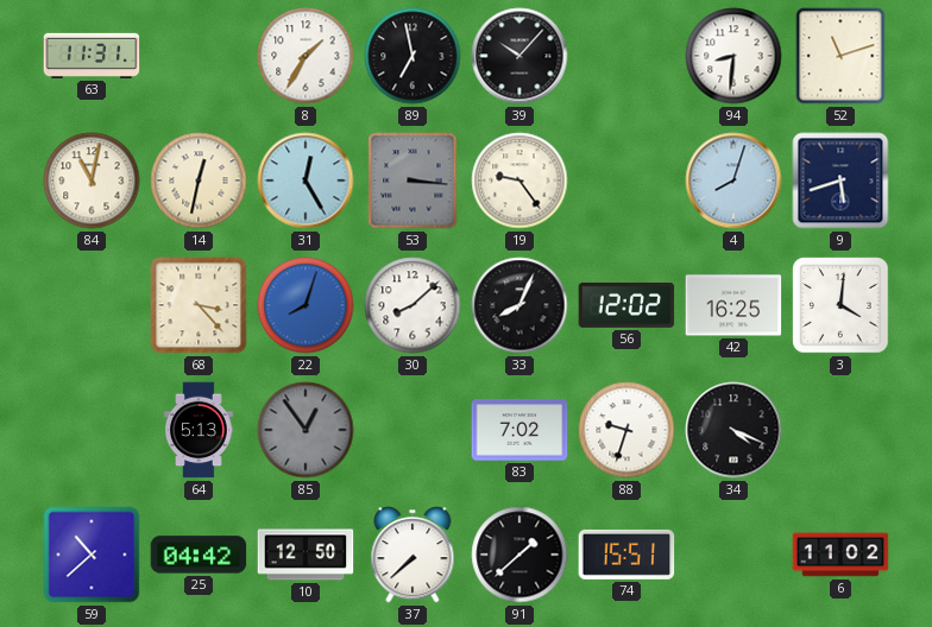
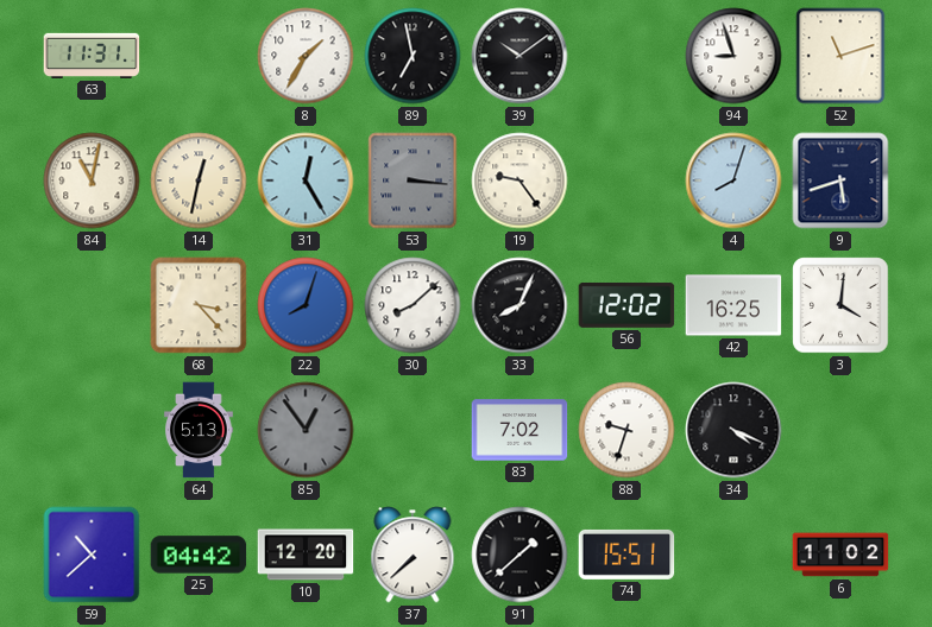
39: 10:07 -> 10:09
94: 8:31 -> 8:57
10: 12:50 -> 12:20
